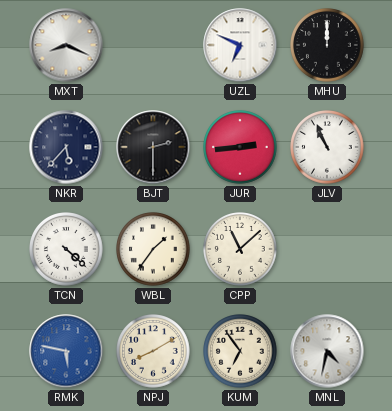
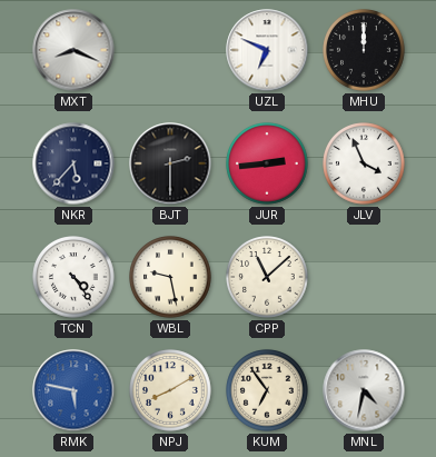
JLV: 10:56 -> 3:56
TCN: 4:22 -> 4:24
WBL: 1:36 -> 9:28
